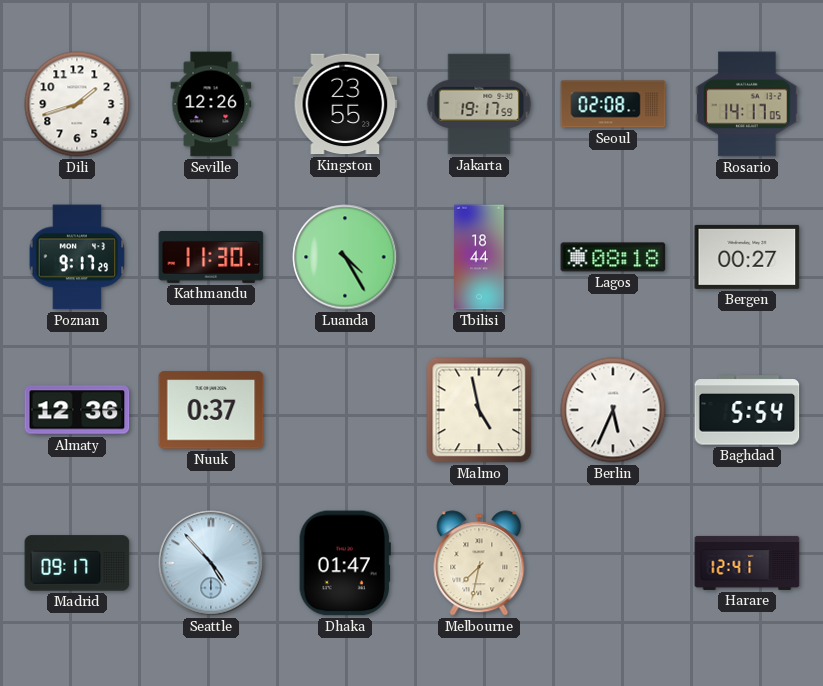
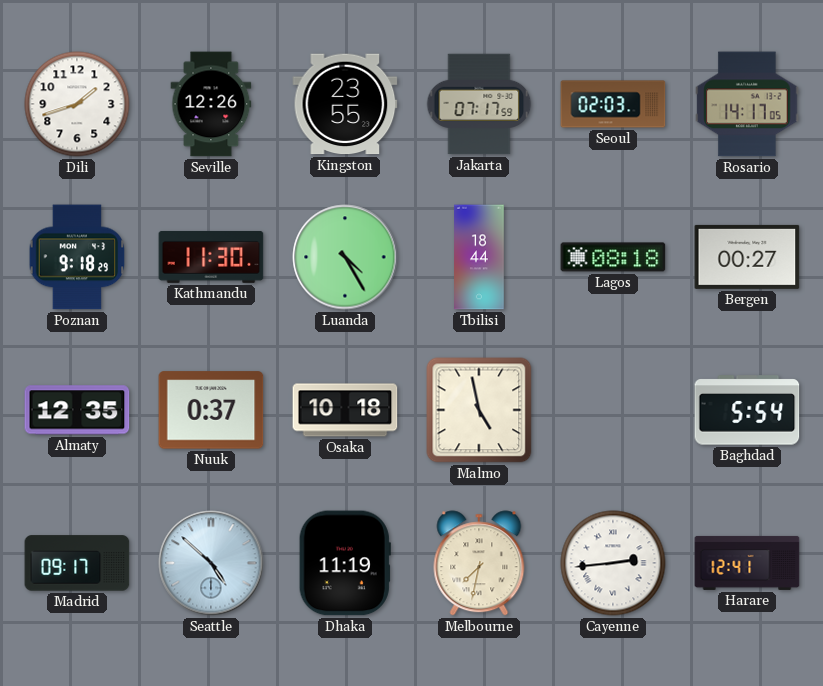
Jakarta: 19:17 -> 07:17
Seoul: 02:08 -> 02:03
Poznan: 9:17 -> 9:18
Almaty: 12:36 -> 12:35
Osaka: none -> 10:18
Berlin: 5:34 -> none
Seattle: 4:53 -> 4:52
Dhaka: 01:47 -> 11:19
Cayenne: none -> 2:44
